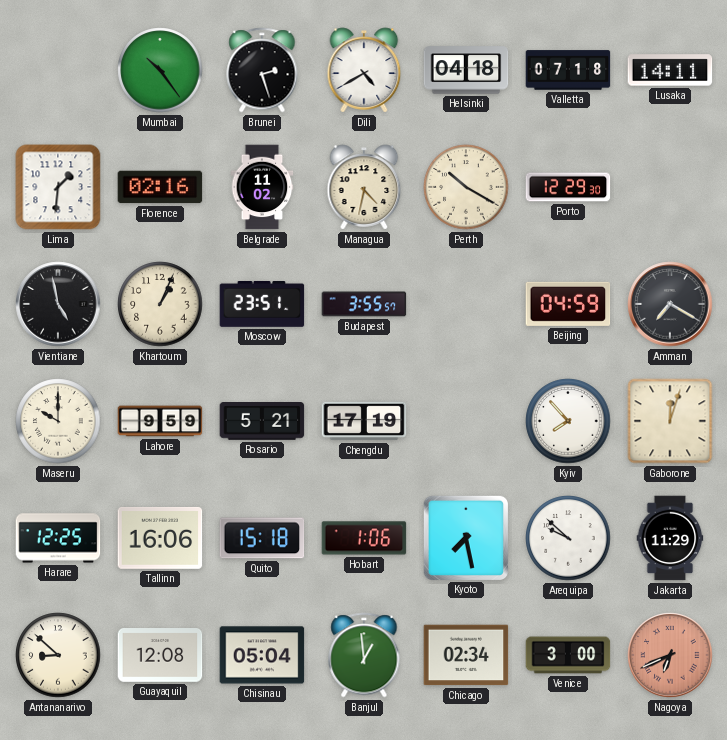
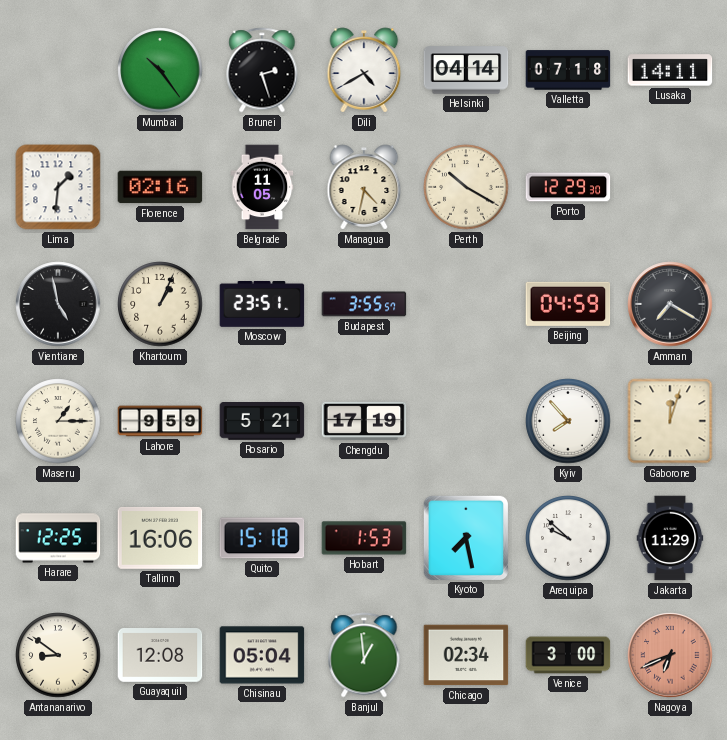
Helsinki: 04:18 -> 04:14
Belgrade: 11:02 -> 11:05
Maseru: 10:00 -> 1:15
Hobart: 1:06 -> 1:53
Antananarivo: 8:52 -> 8:51
